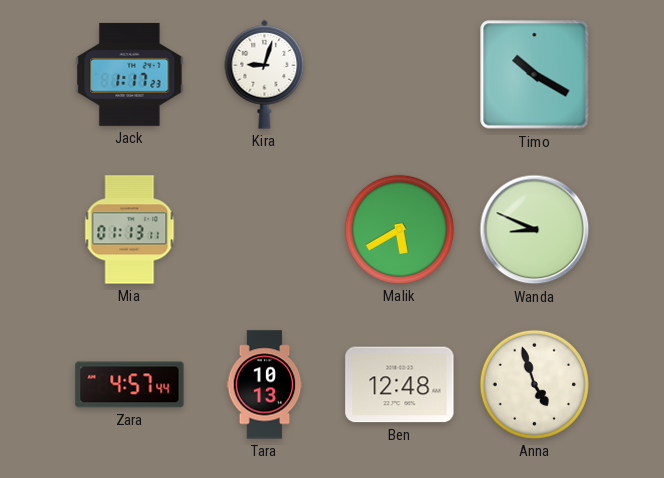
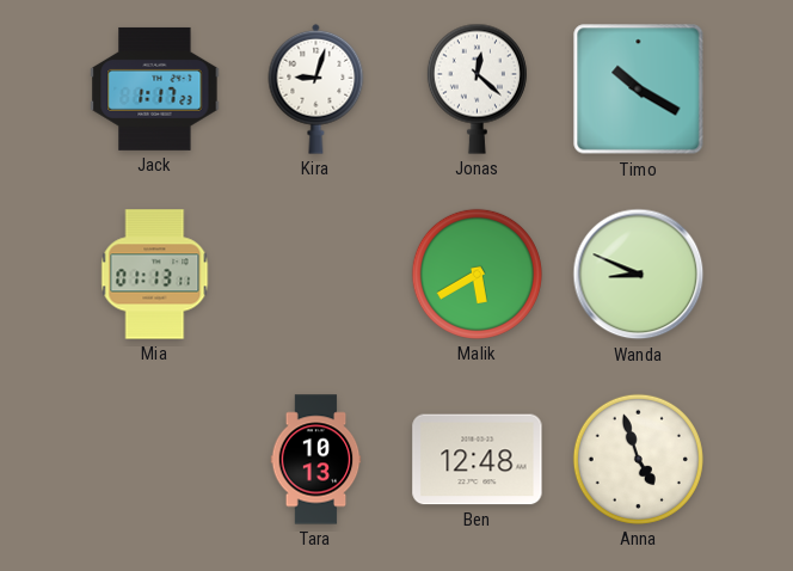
Jonas: none -> 12:22
Zara: 4:57 -> none
